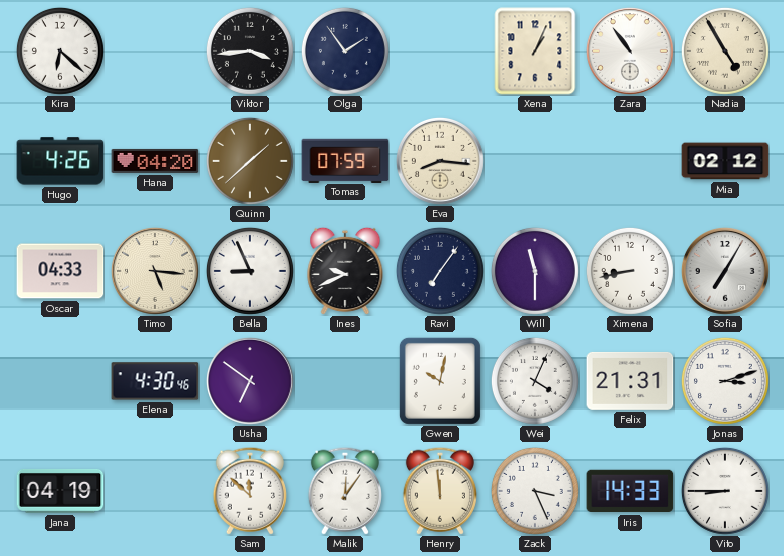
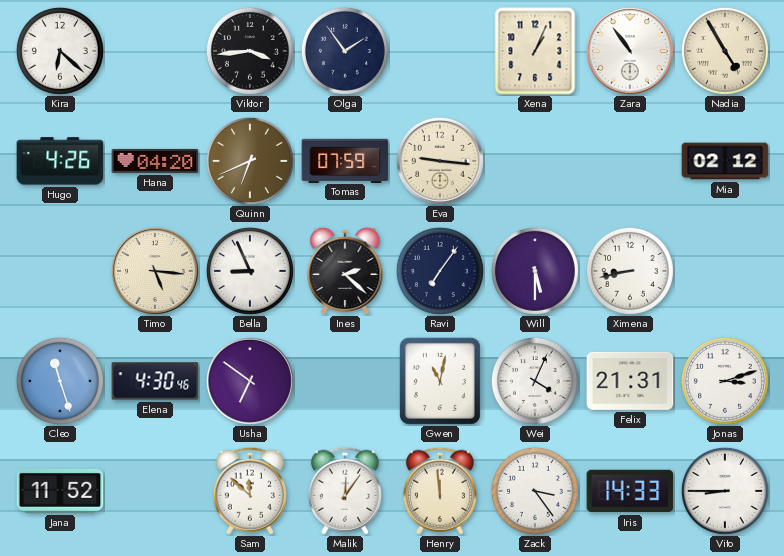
Quinn: 1:38 -> 6:41
Eva: 8:16 -> 9:16
Oscar: 04:33 -> none
Ines: 9:41 -> 2:22
Will: 11:30 -> 5:30
Sofia: 7:05 -> none
Cleo: none -> 11:27
Gwen: 10:02 -> 11:02
Jana: 04:19 -> 11:52
Zack: 3:26 -> 3:24
